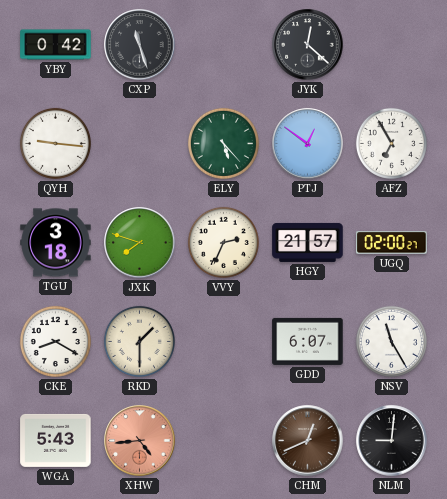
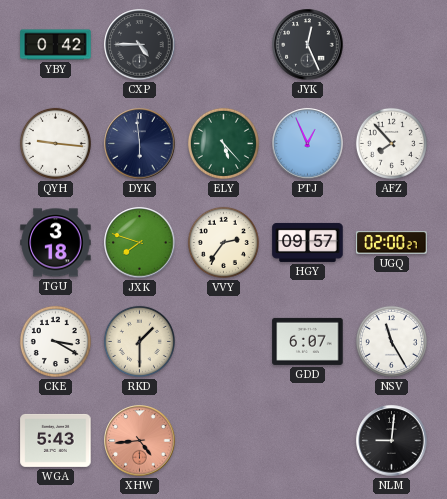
CXP: 11:27 -> 4:45
JYK: 12:22 -> 12:26
DYK: none -> 5:59
PTJ: 12:51 -> 12:56
AFZ: 6:55 -> 7:53
VVY: 2:34 -> 2:36
HGY: 21:57 -> 09:57
CKE: 8:20 -> 3:20
CHM: 12:41 -> none
